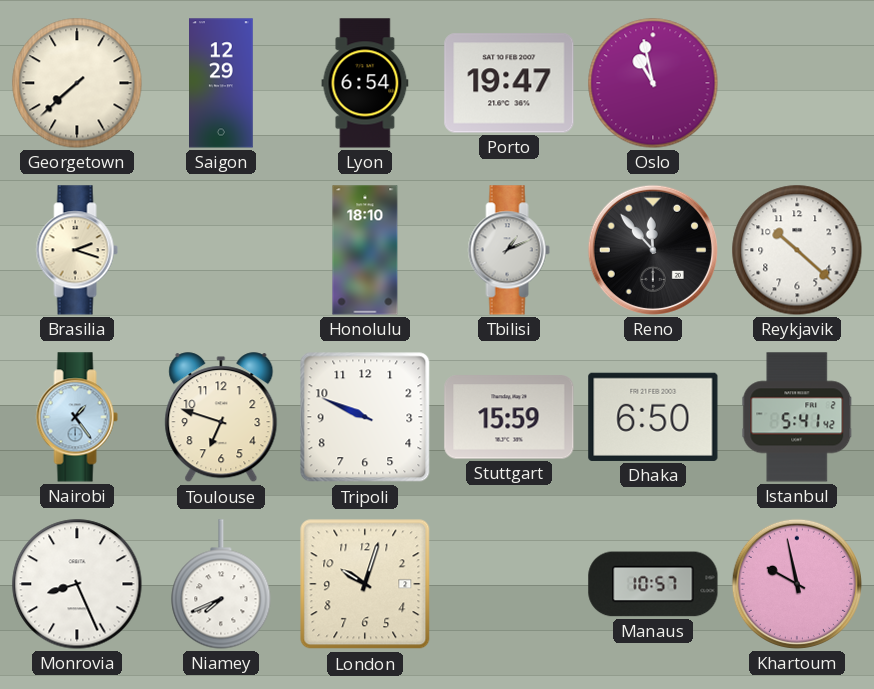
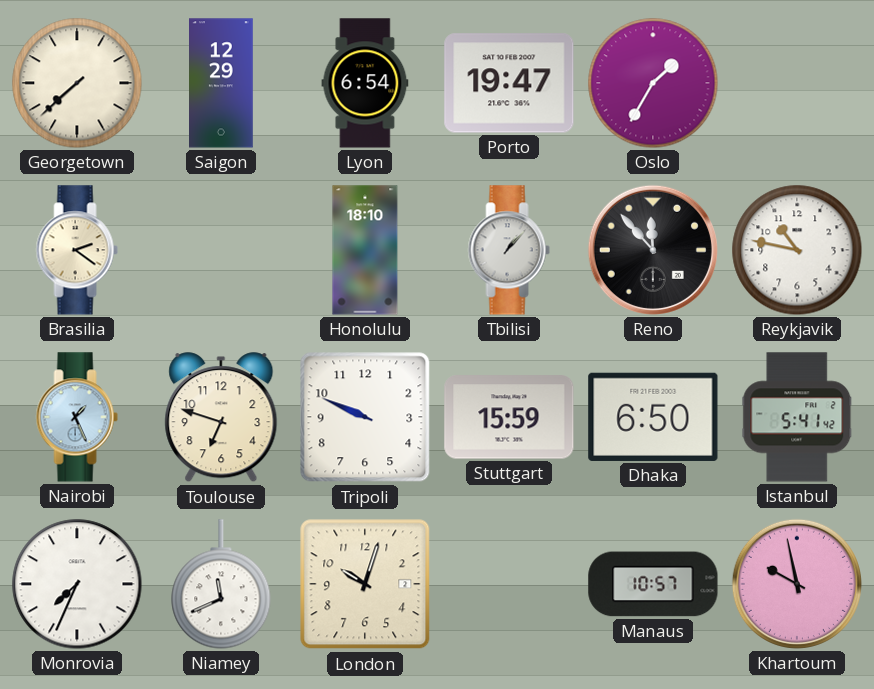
Oslo: 10:58 -> 1:35
Brasilia: 2:18 -> 2:21
Tbilisi: 1:11 -> 1:07
Reykjavik: 10:22 -> 10:47
Nairobi: 1:24 -> 1:26
Monrovia: 8:26 -> 7:34
Niamey: 7:41 -> 11:41
